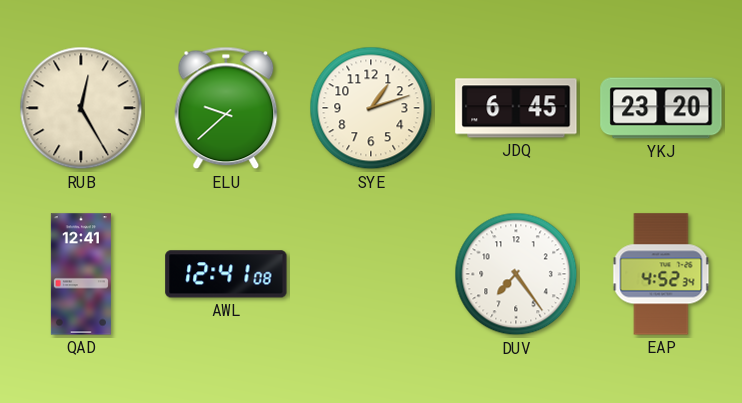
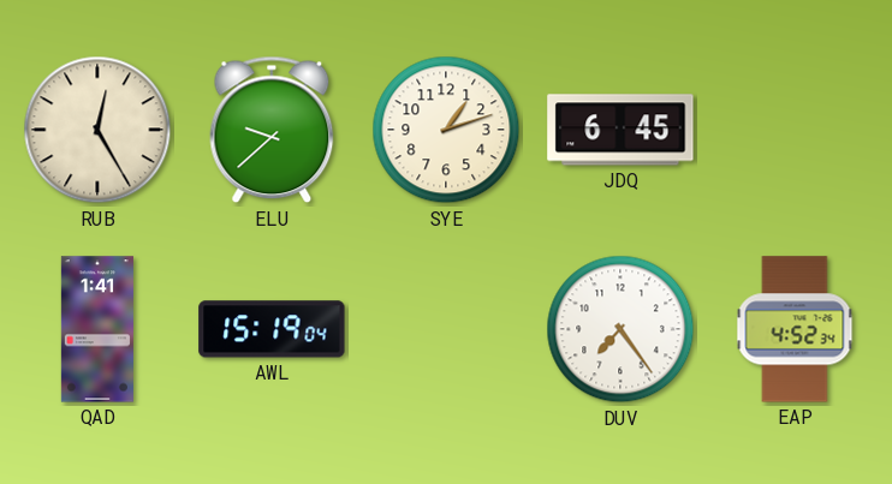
YKJ: 23:20 -> none
QAD: 12:41 -> 1:41
AWL: 12:41 -> 15:19
